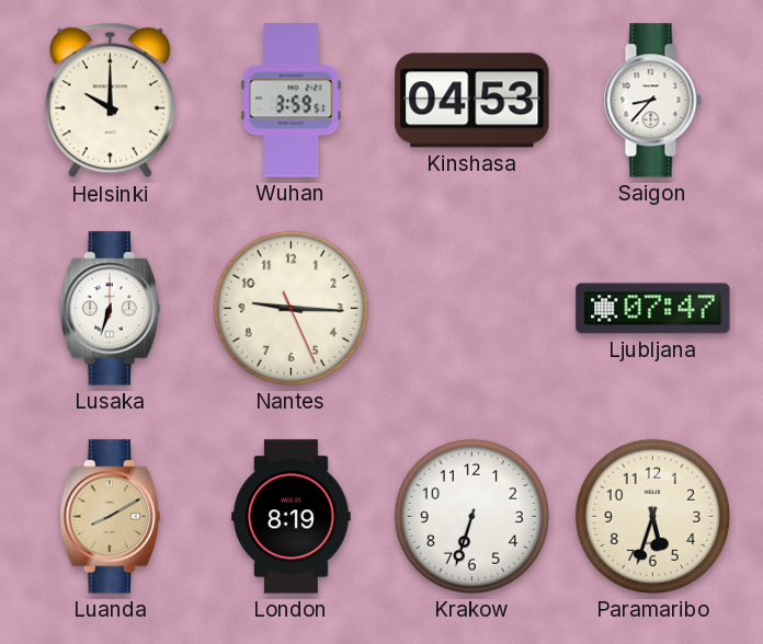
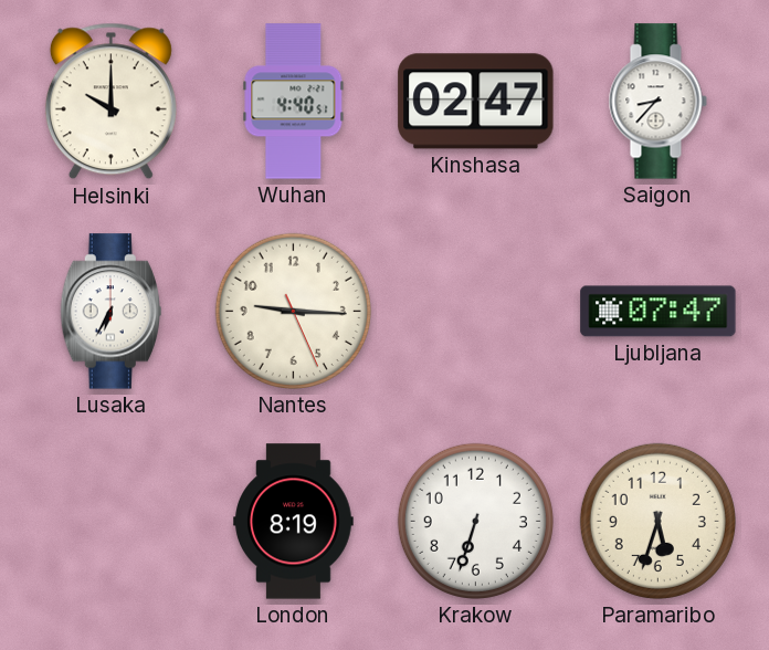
Wuhan: 3:59 -> 4:40
Kinshasa: 04:53 -> 02:47
Lusaka: 6:33 -> 6:35
Luanda: 8:10 -> none
